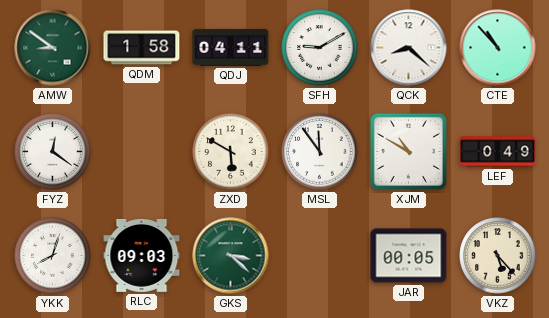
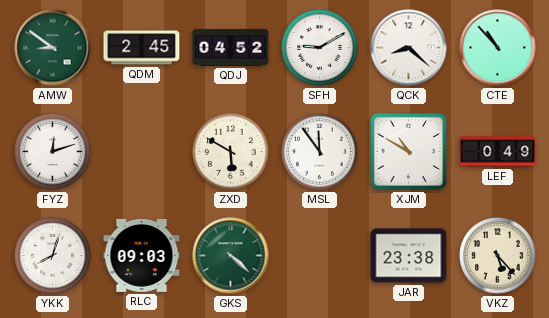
QDM: 1:58 -> 2:45
QDJ: 04:11 -> 04:52
FYZ: 12:21 -> 12:12
GKS: 3:22 -> 4:22
JAR: 00:05 -> 23:38
